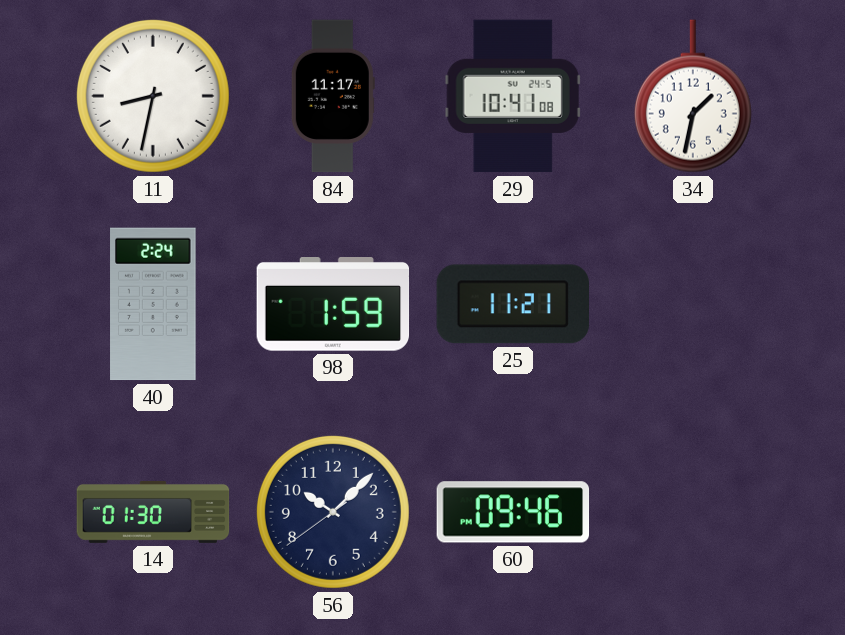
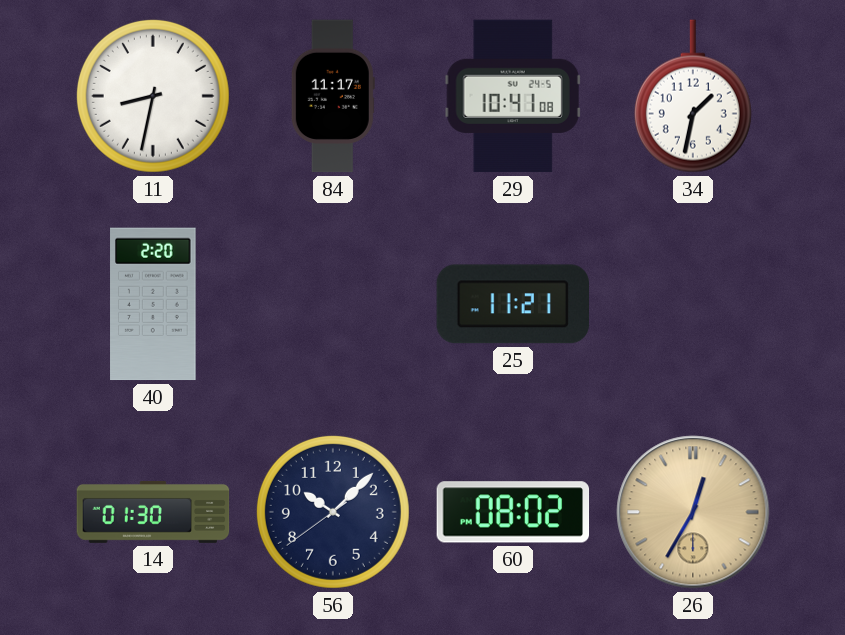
40: 2:24 -> 2:20
98: 1:59 -> none
60: 09:46 -> 08:02
26: none -> 12:35
